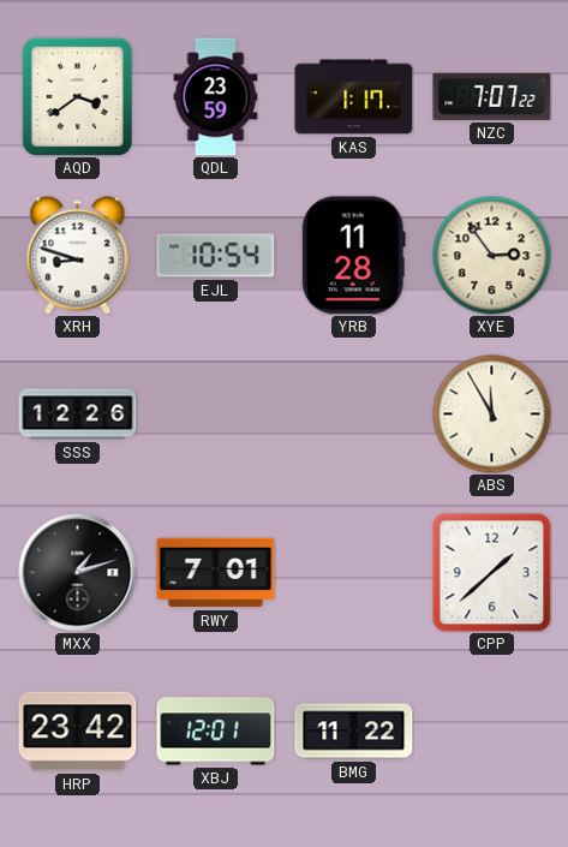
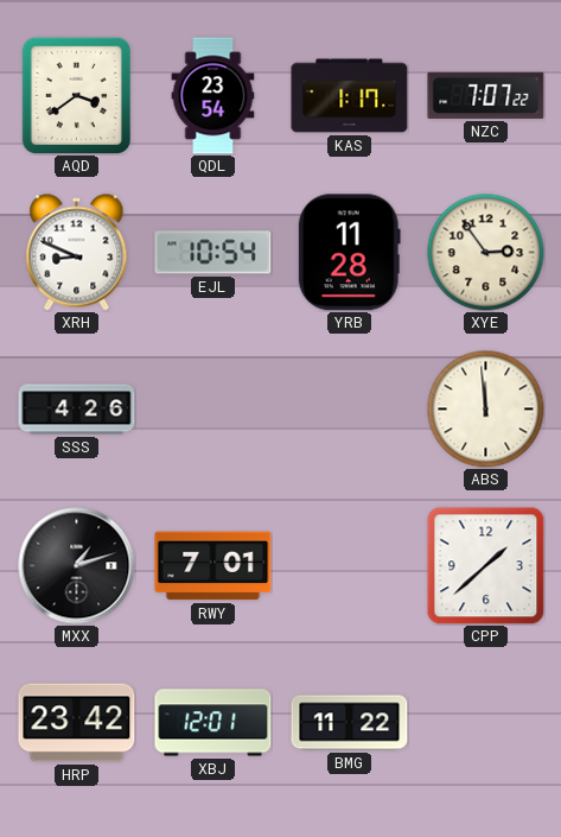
QDL: 23:59 -> 23:54
XRH: 8:48 -> 8:49
SSS: 12:26 -> 4:26
ABS: 11:55 -> 11:59
